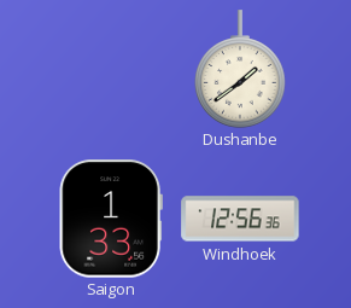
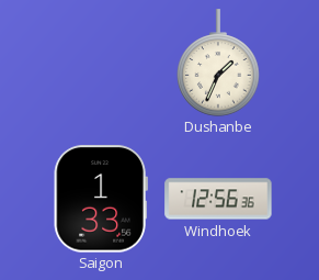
Dushanbe: 1:39 -> 1:34
